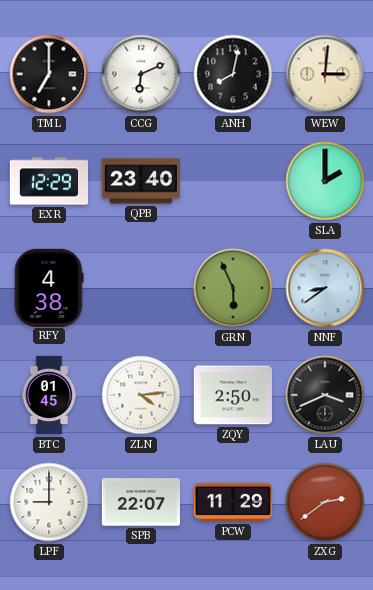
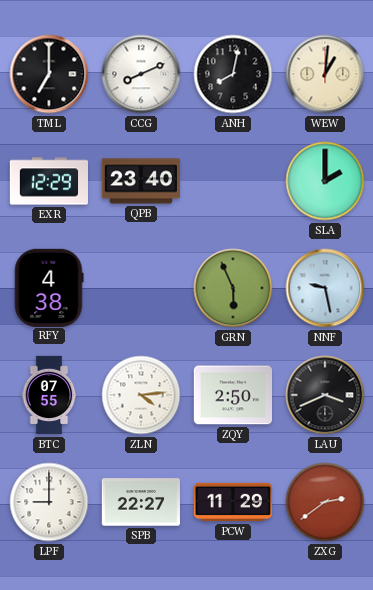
CCG: 6:11 -> 8:11
WEW: 3:01 -> 1:01
NNF: 8:39 -> 9:28
BTC: 01:45 -> 07:55
SPB: 22:07 -> 22:27
